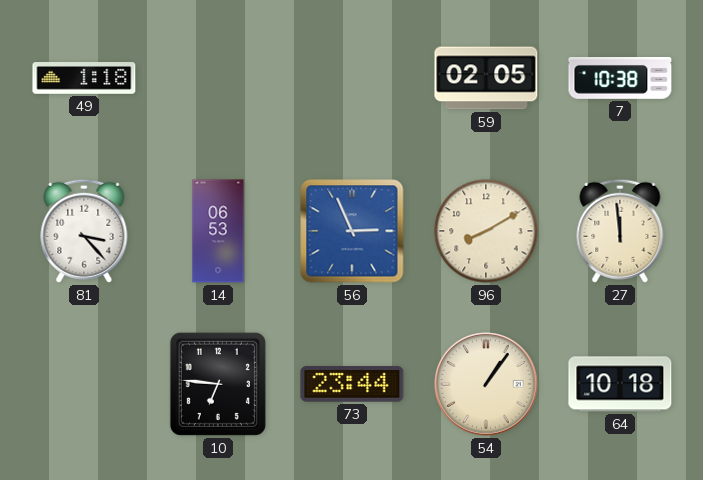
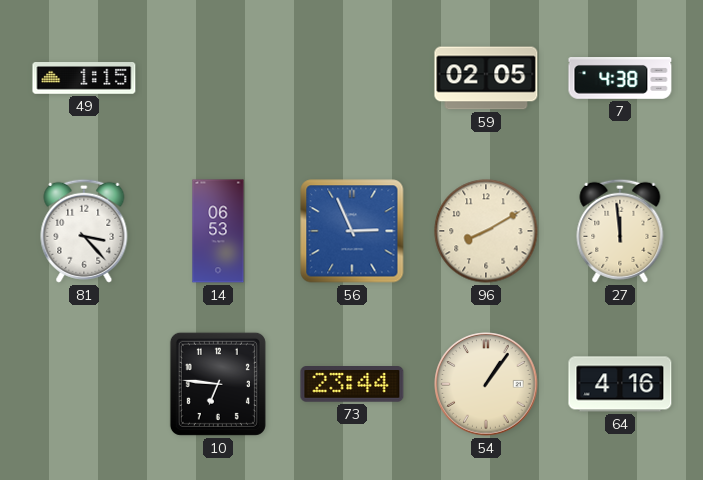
49: 1:18 -> 1:15
7: 10:38 -> 4:38
64: 10:18 -> 4:16
